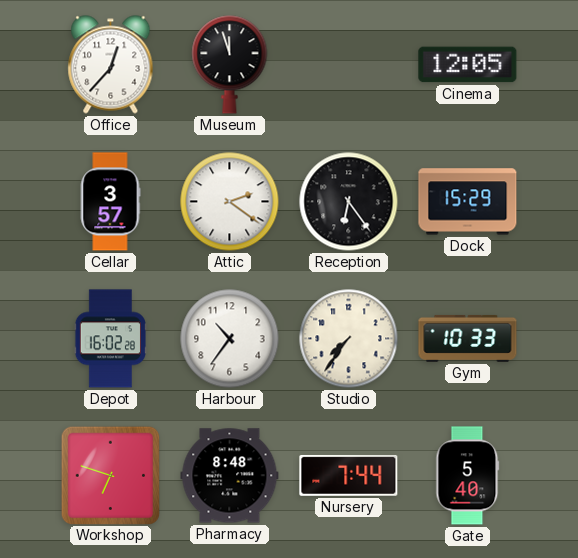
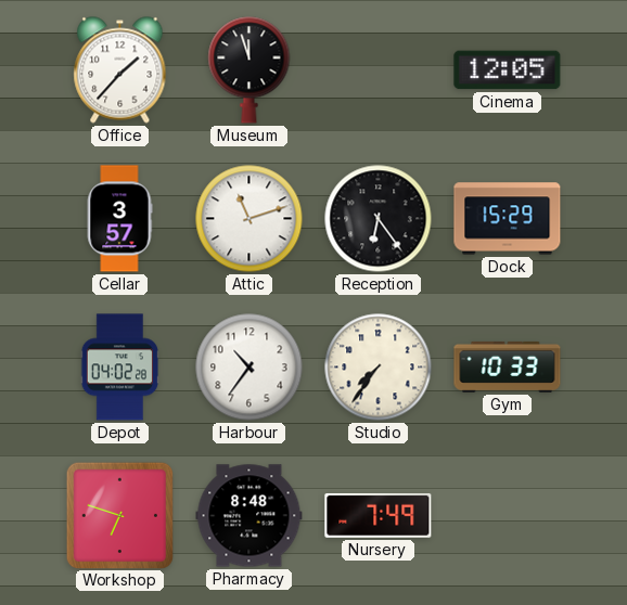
Office: 12:37 -> 1:37
Attic: 2:21 -> 11:12
Depot: 16:02 -> 04:02
Nursery: 7:44 -> 7:49
Gate: 5:40 -> none
